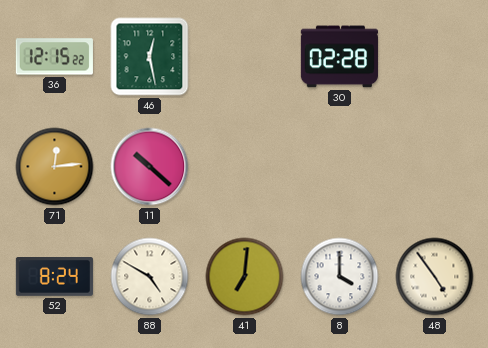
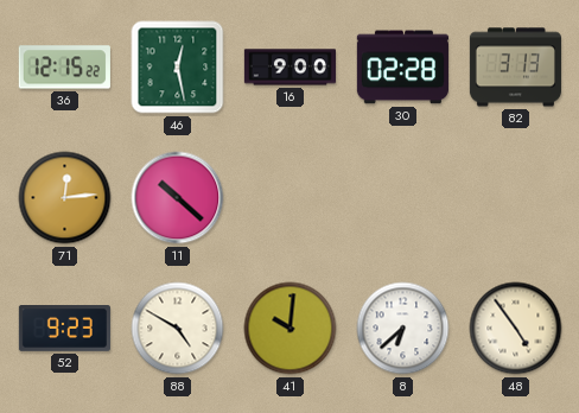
16: none -> 9:00
82: none -> 3:13
52: 8:24 -> 9:23
41: 7:01 -> 10:01
8: 4:00 -> 6:38
